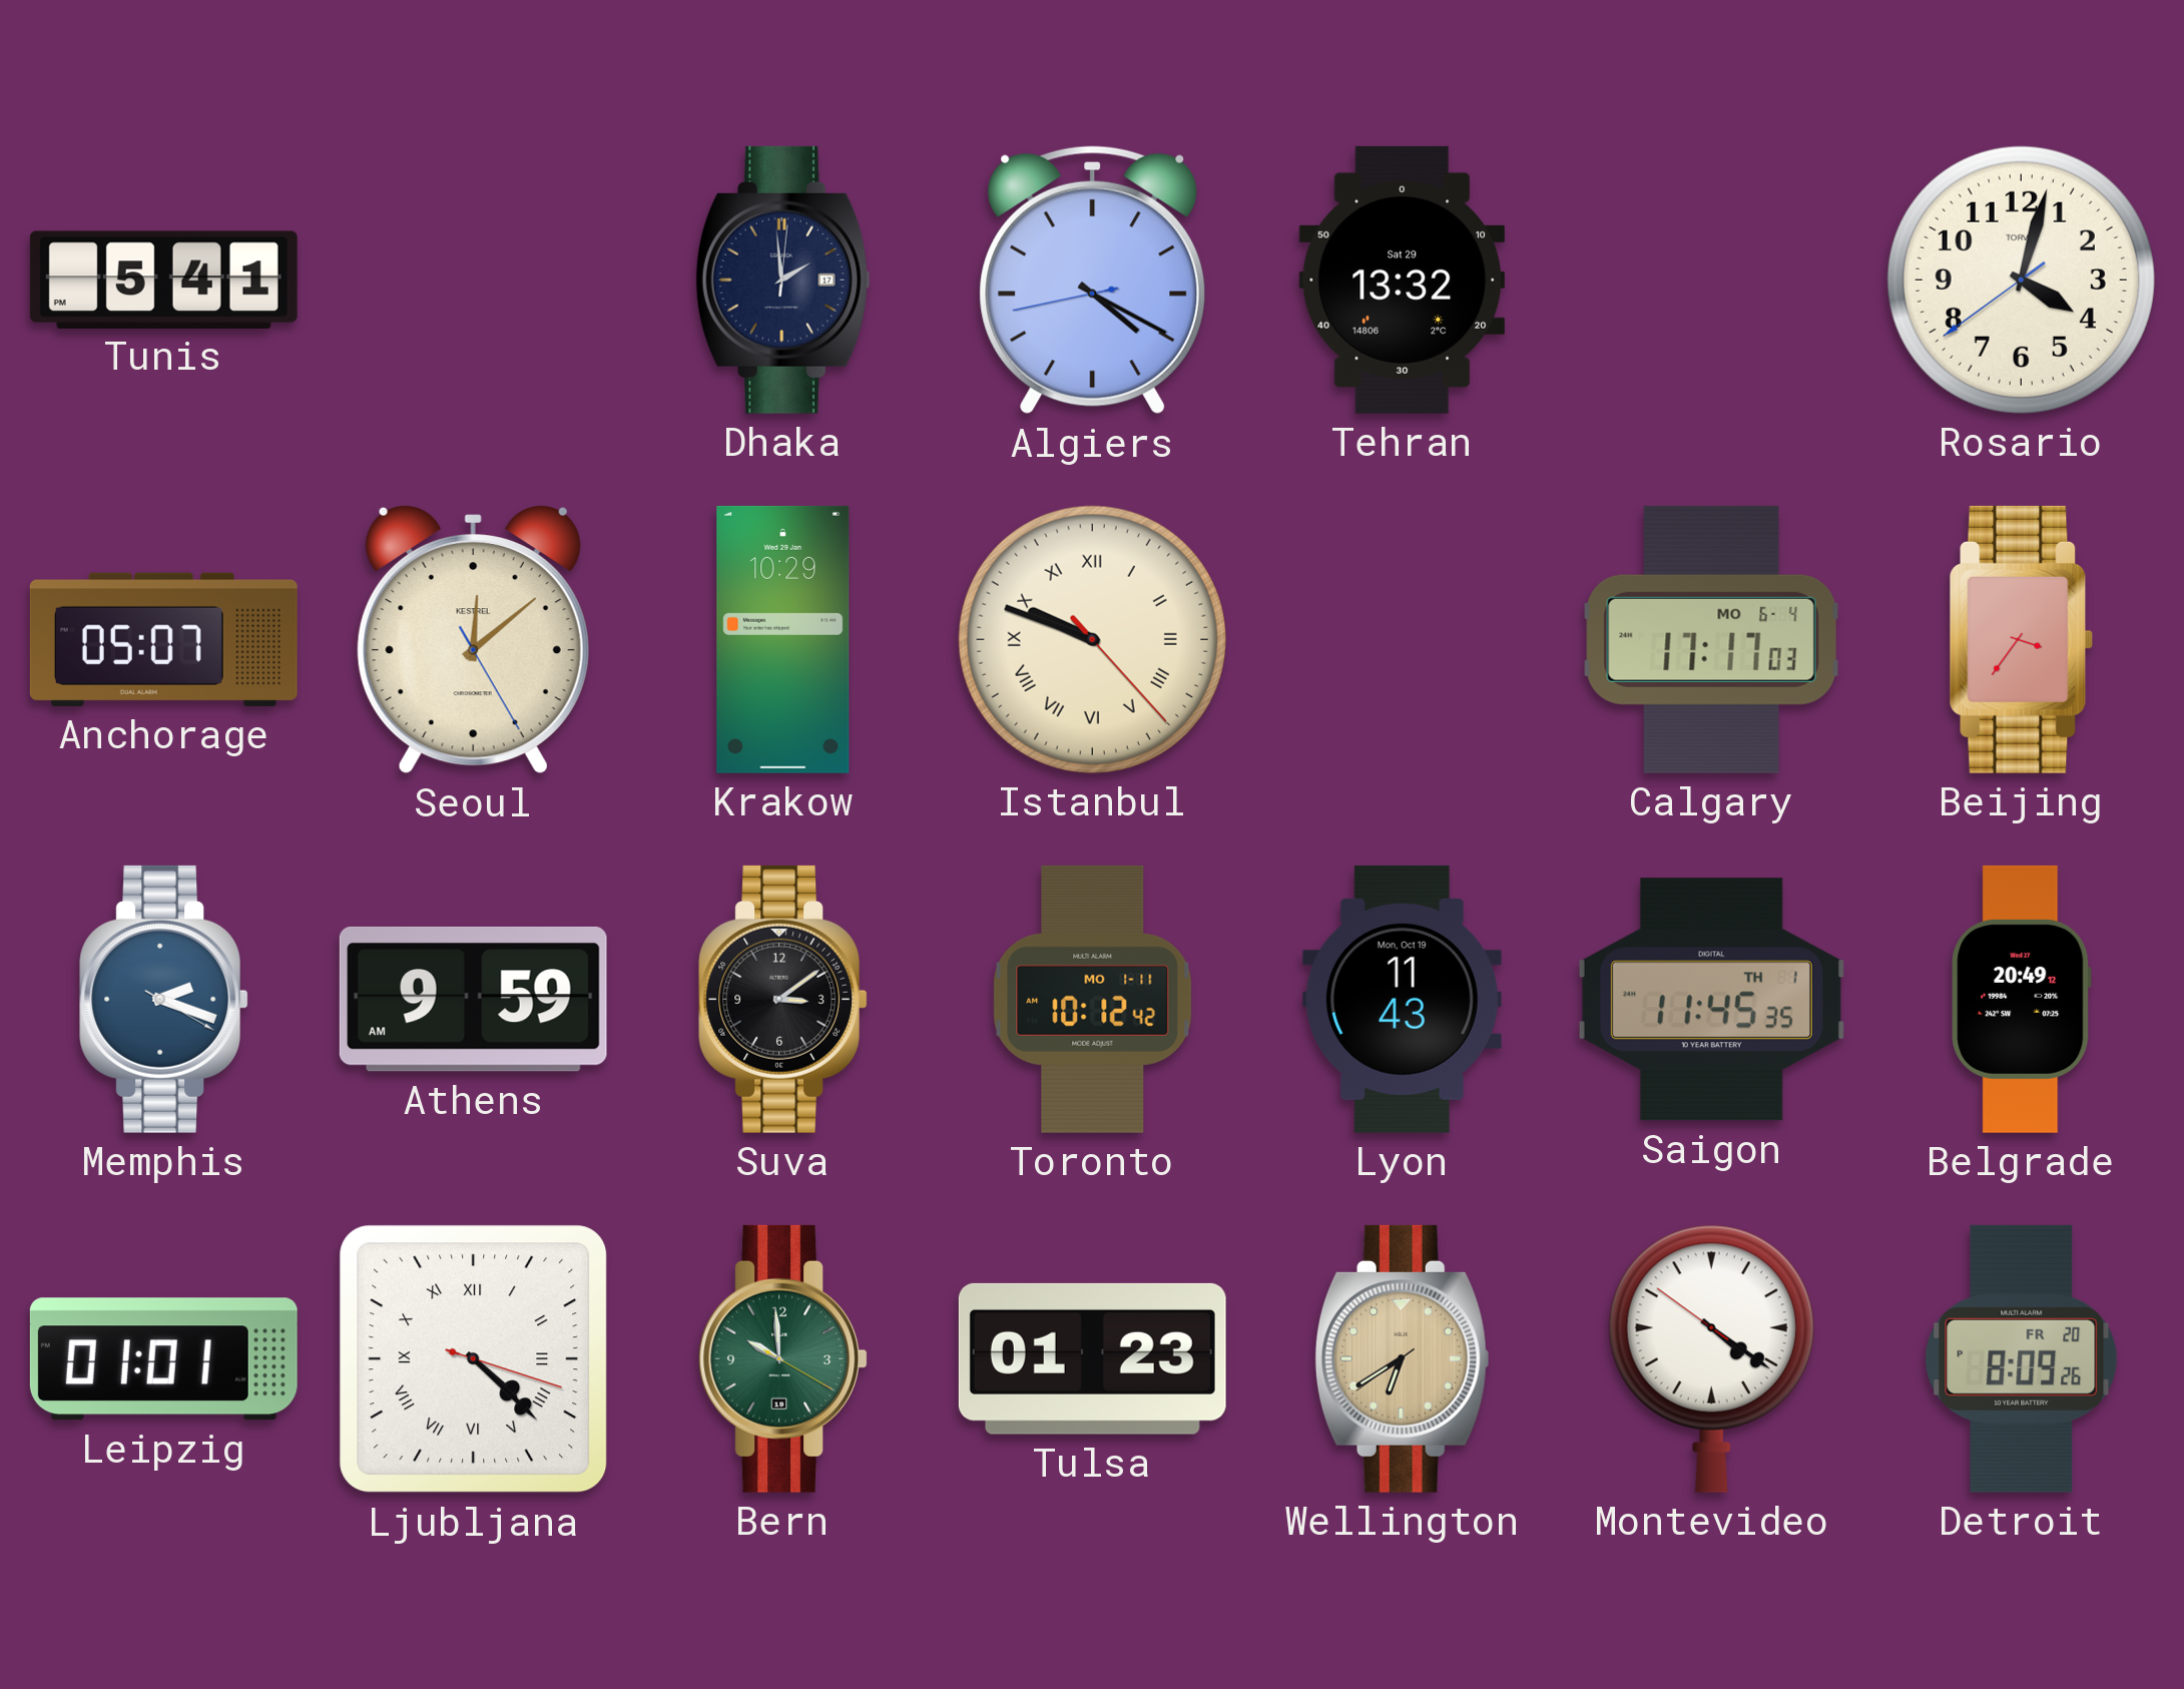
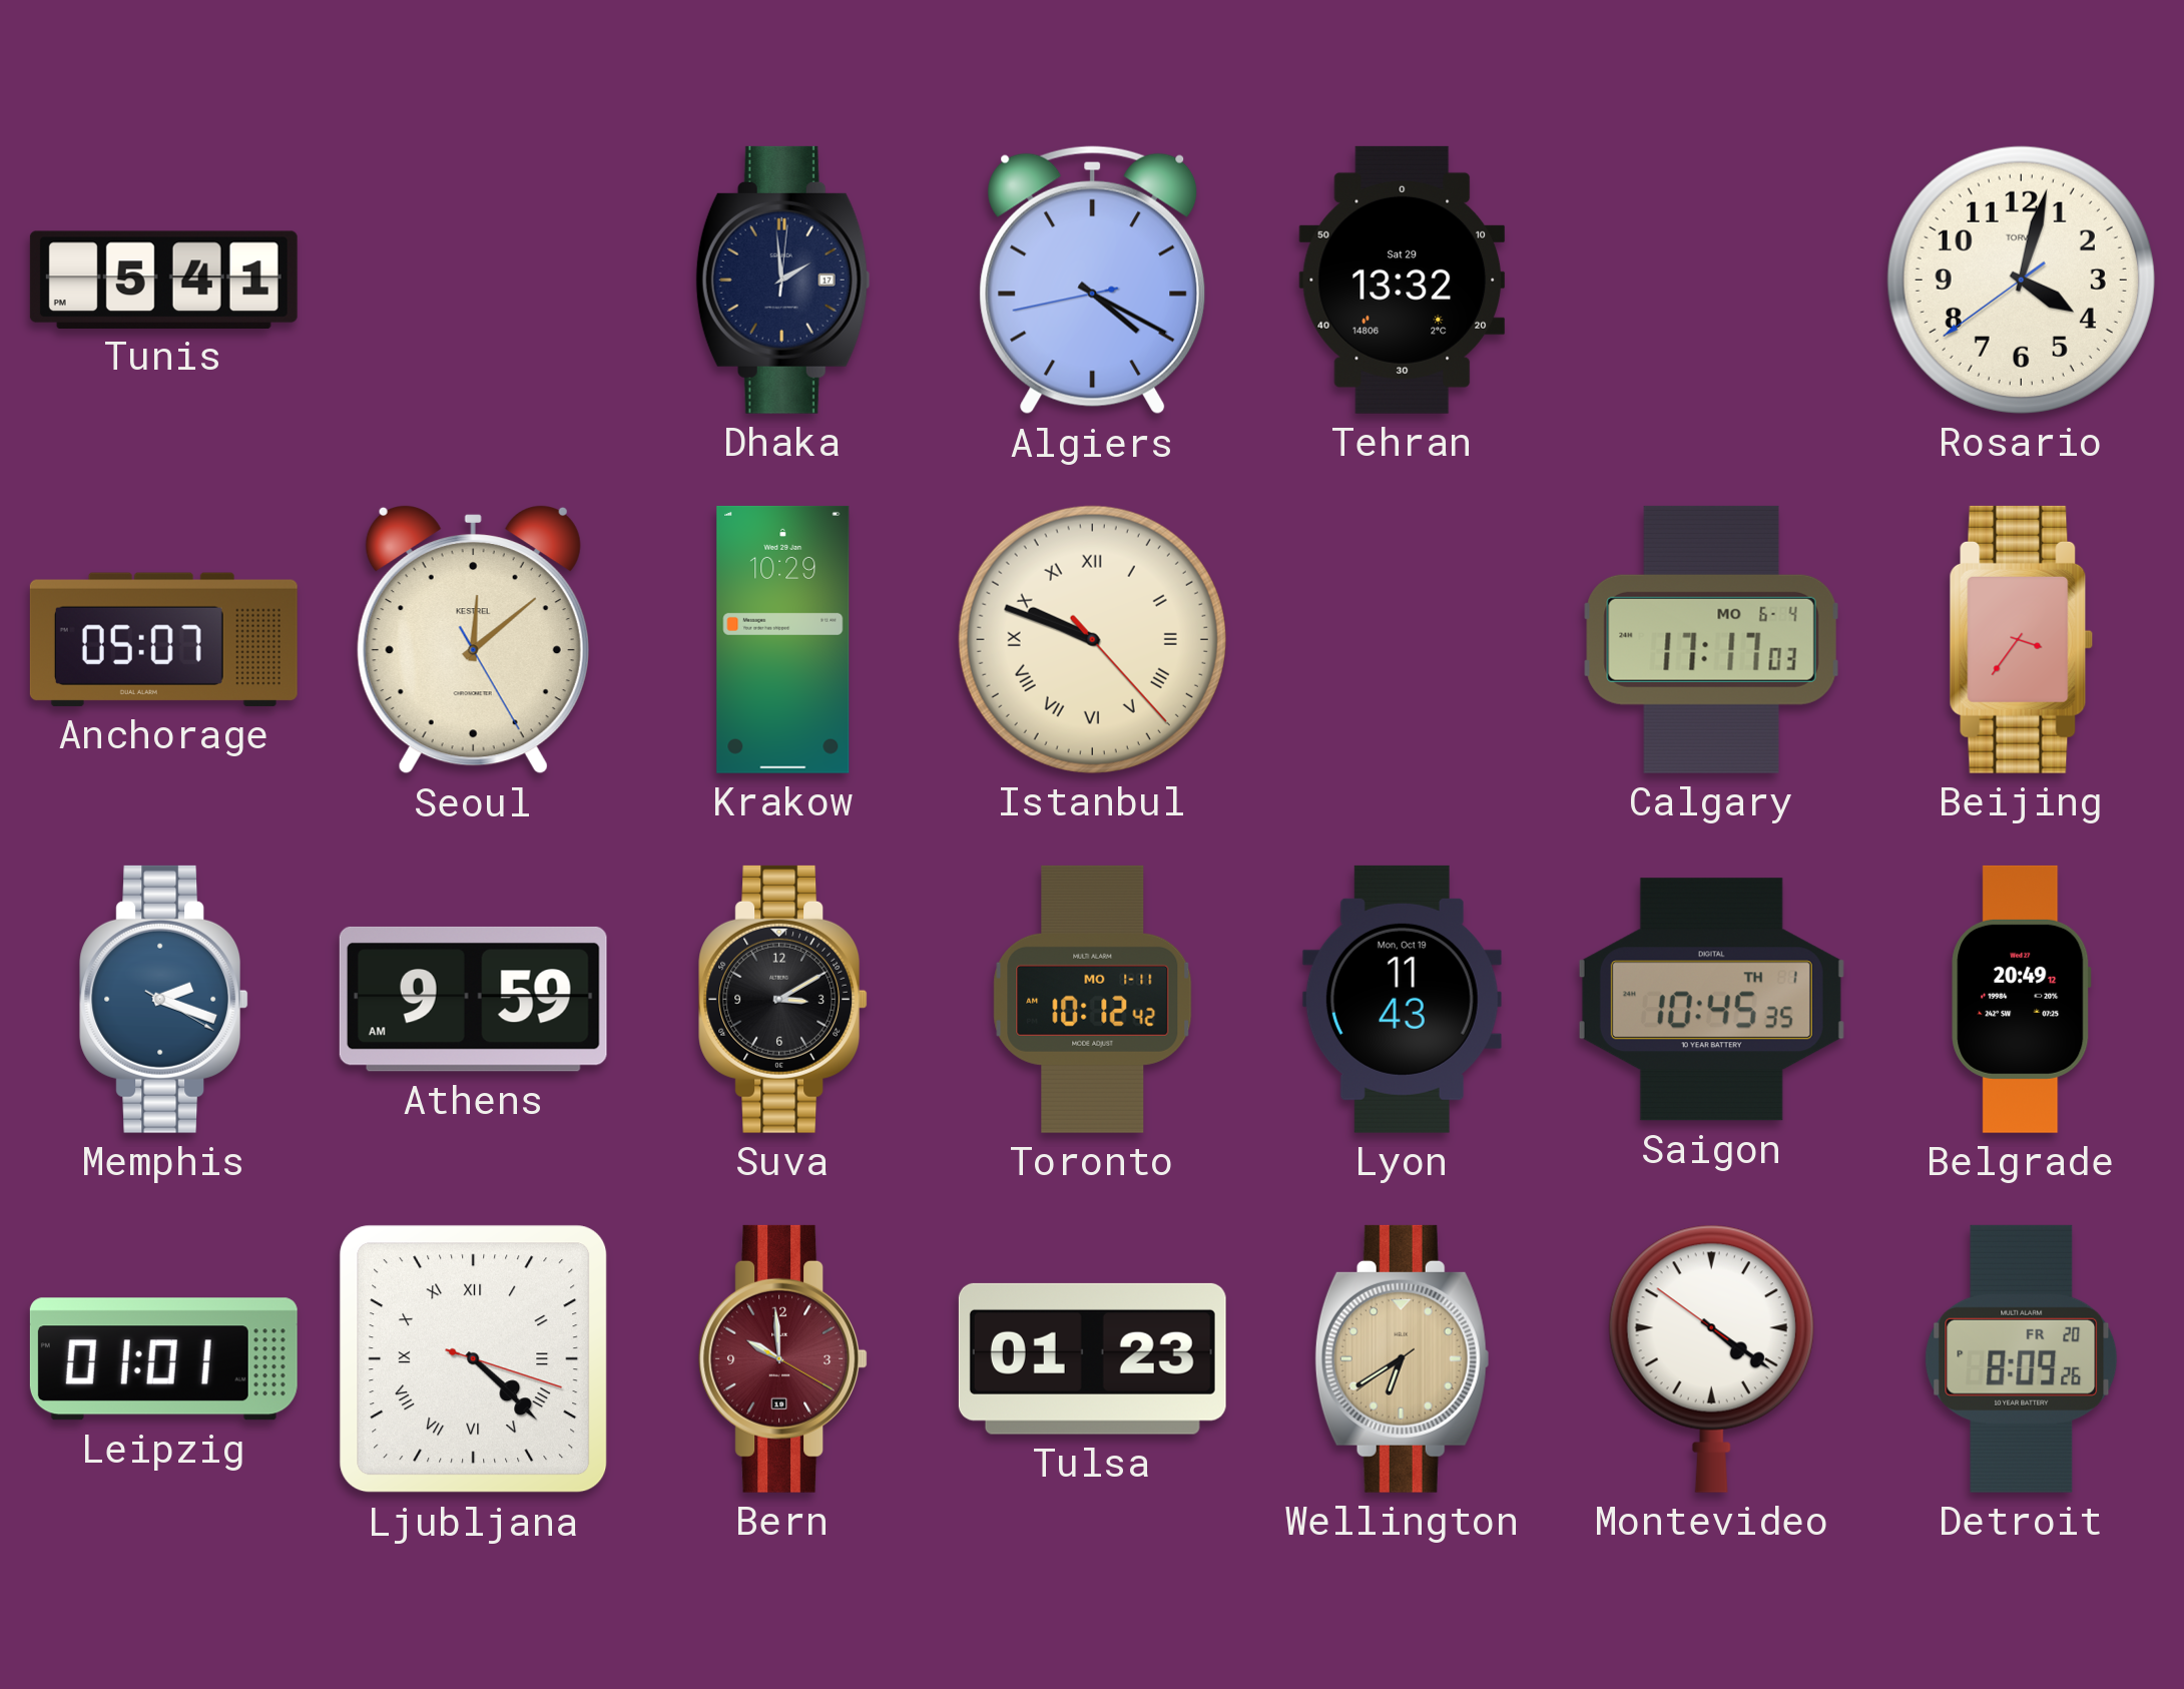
Suva: 3:09 -> 3:10
Saigon: 11:45 -> 10:45
Bern dial: green -> burgundy
